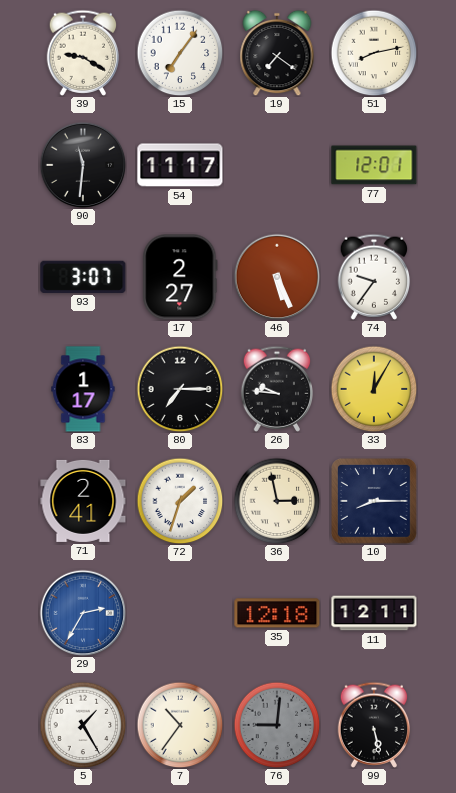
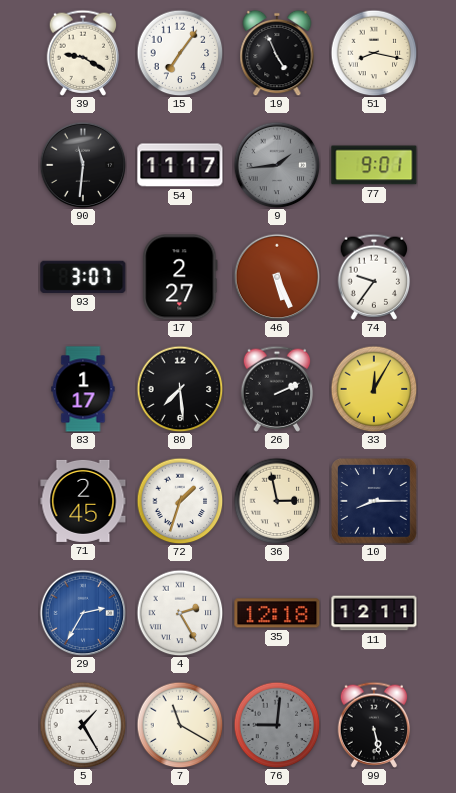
19: 7:21 -> 4:56
51: 8:13 -> 8:17
9: none -> 1:44
77: 12:01 -> 9:01
80: 7:15 -> 7:29
26: 9:46 -> 2:11
71: 2:41 -> 2:45
4: none -> 2:25
7: 10:36 -> 11:20
